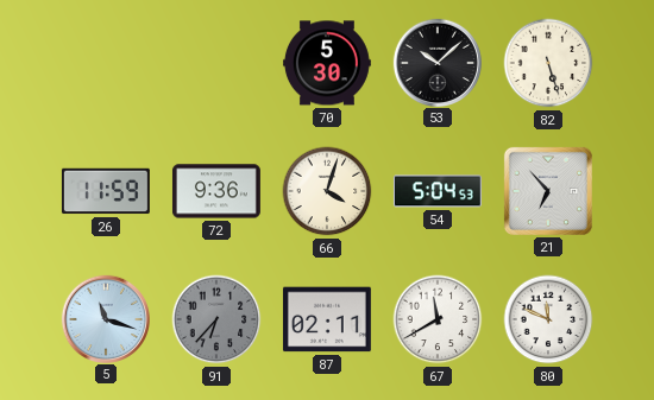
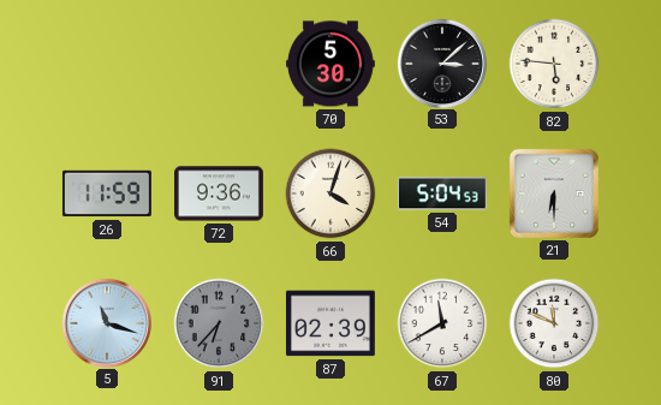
53: 10:08 -> 3:08
82: 5:27 -> 5:46
21: 6:53 -> 6:30
87: 02:11 -> 02:39
